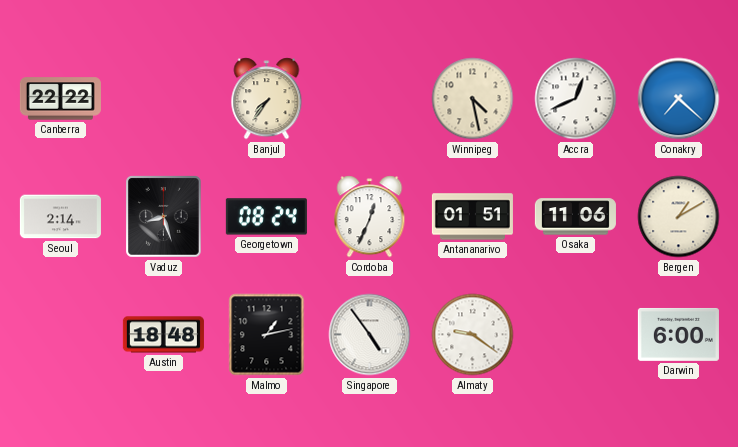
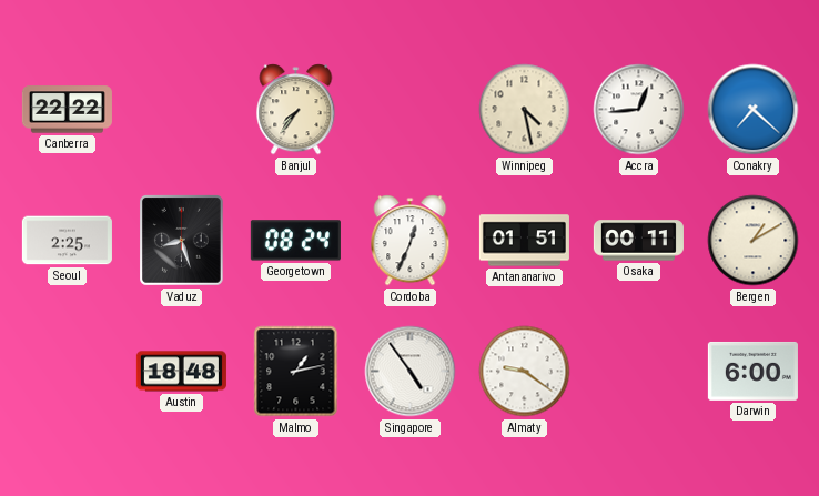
Accra: 12:41 -> 12:44
Seoul: 2:14 -> 2:25
Osaka: 11:06 -> 00:11
